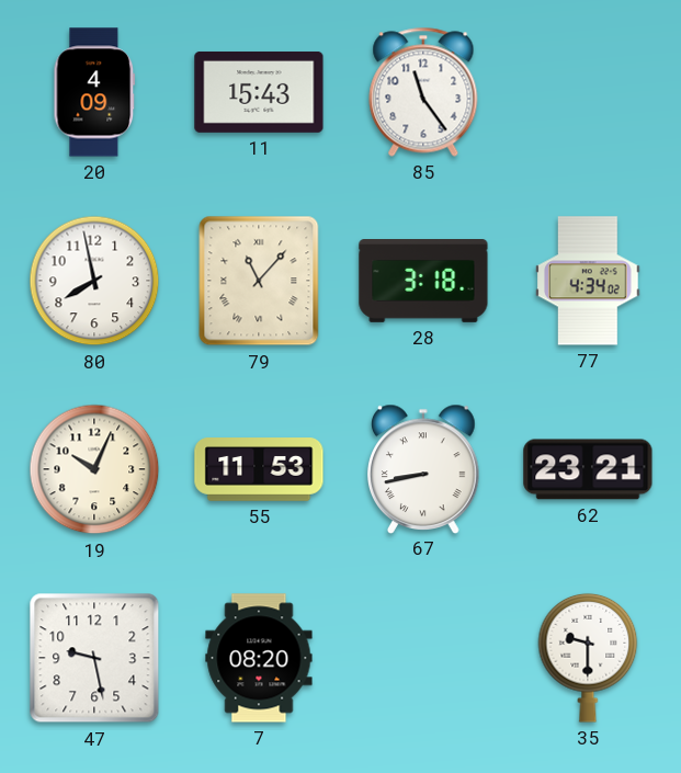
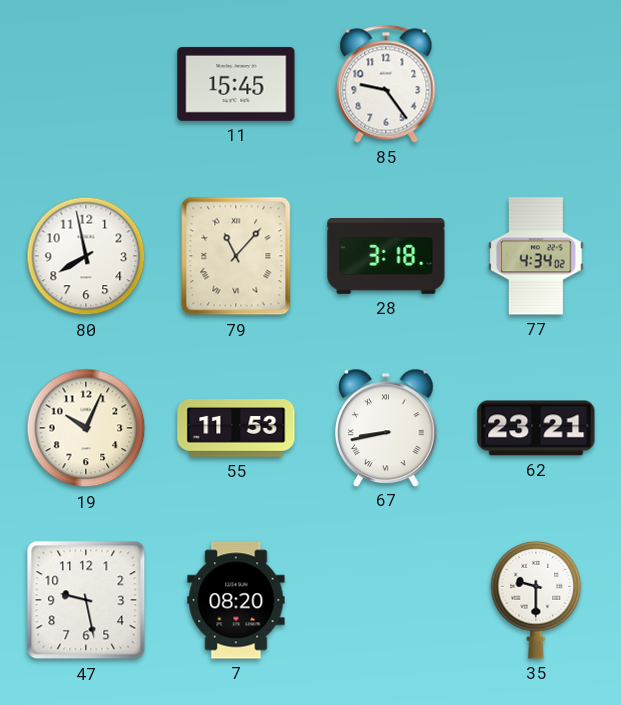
20: 4:09 -> none
11: 15:43 -> 15:45
85: 11:24 -> 9:24
